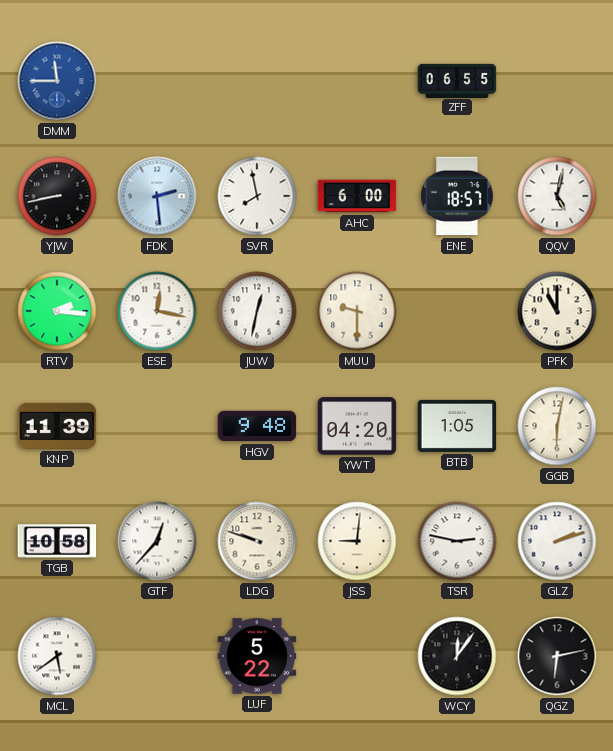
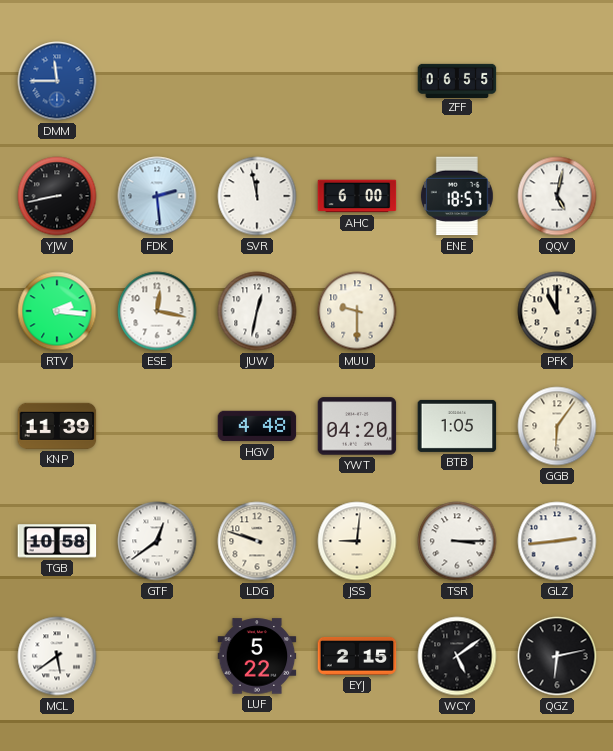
SVR: 7:58 -> 11:58
HGV: 9:48 -> 4:48
GGB: 6:02 -> 6:06
GTF: 12:37 -> 12:39
TSR: 2:47 -> 3:15
GLZ: 2:12 -> 2:44
EYJ: none -> 2:15
WCY: 12:06 -> 5:09
